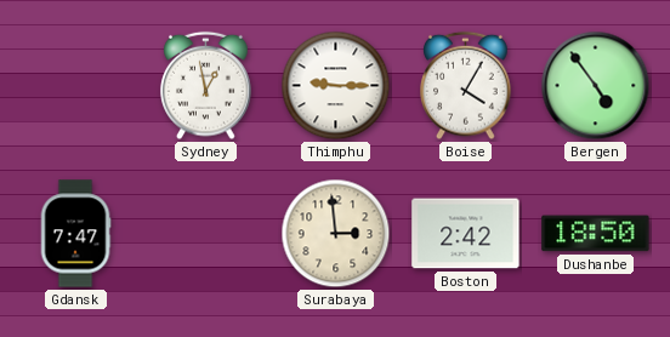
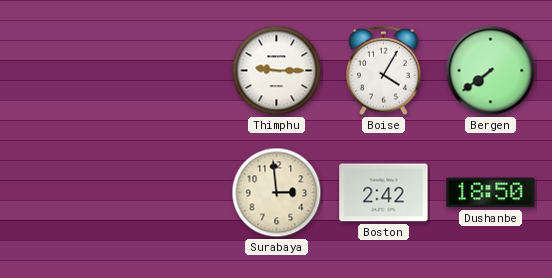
Sydney: 12:58 -> none
Bergen: 4:54 -> 7:39
Gdansk: 7:47 -> none
